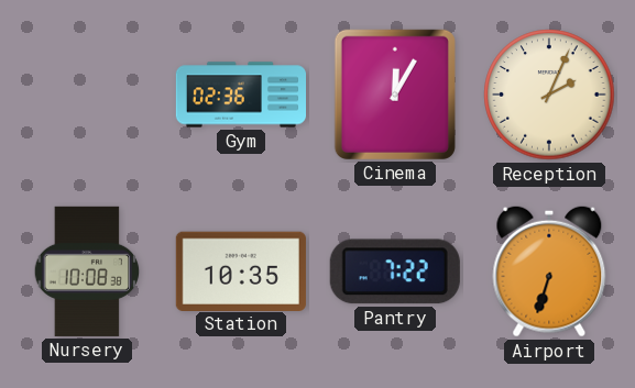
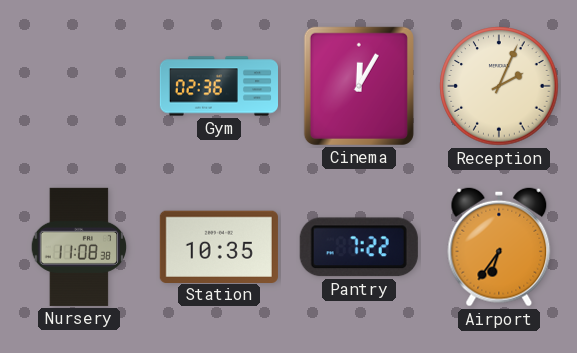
Nursery: 10:08 -> 11:08
Airport: 6:33 -> 6:36
